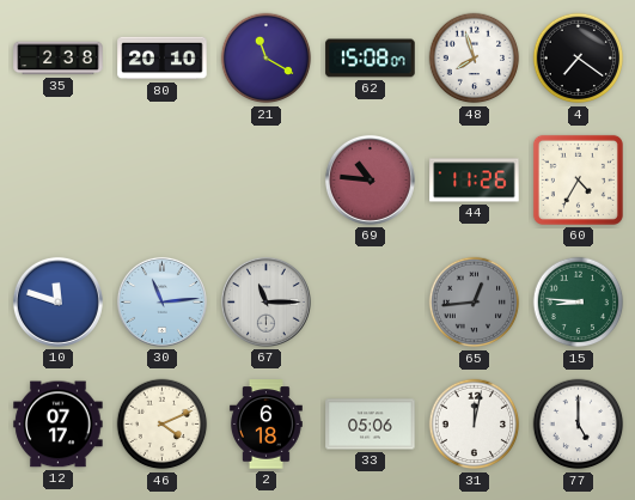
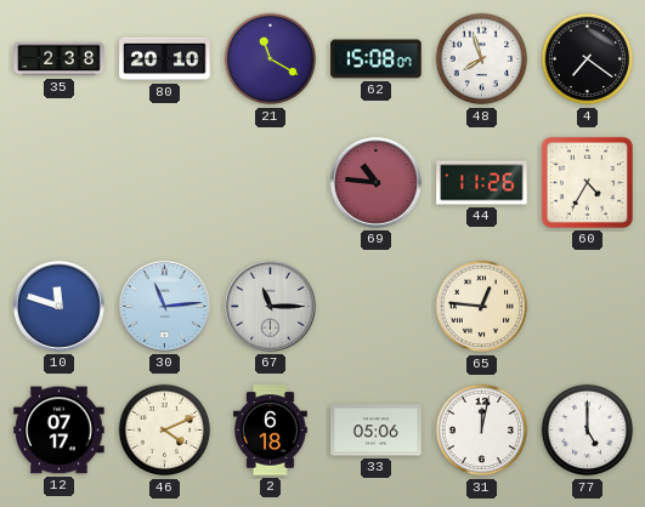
65: 12:44 -> 12:46
65 dial: grey -> cream
15: 8:46 -> none
